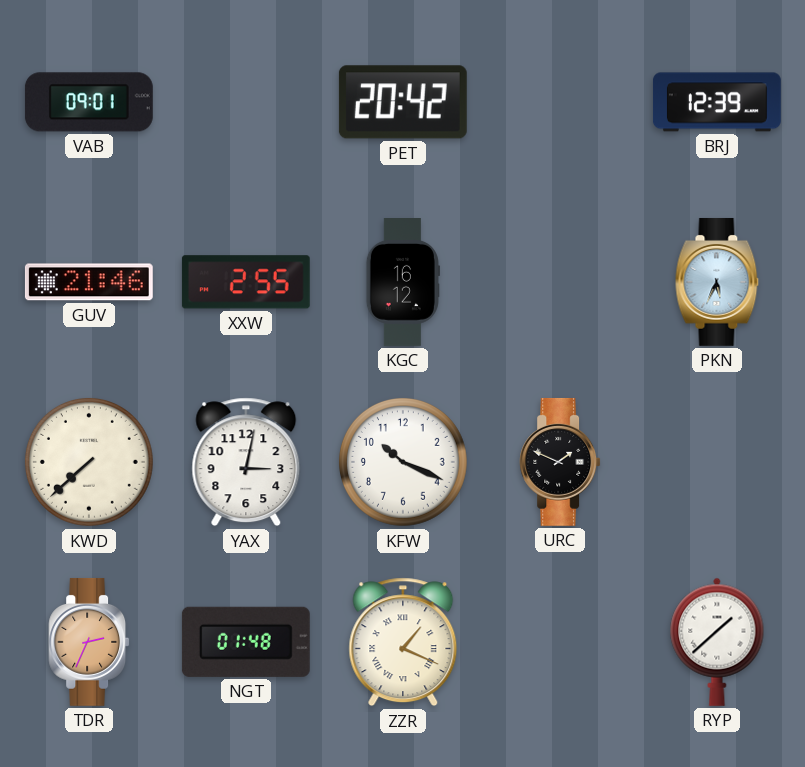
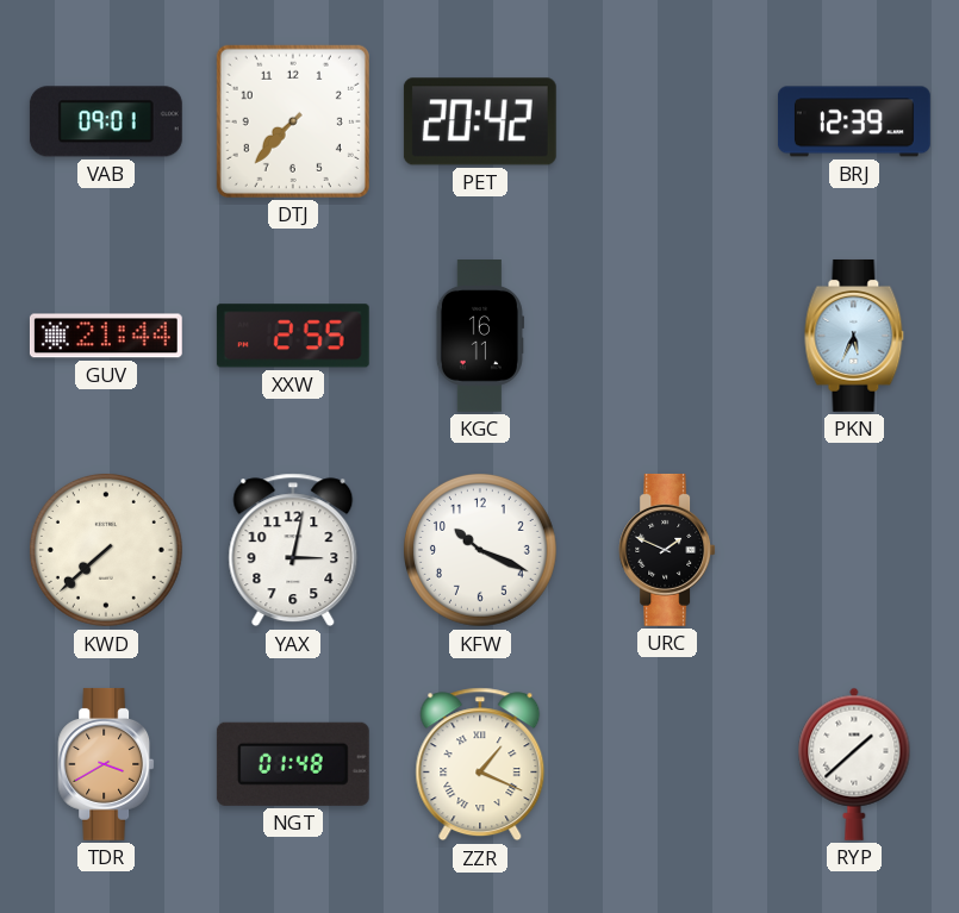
DTJ: none -> 7:37
GUV: 21:46 -> 21:44
KGC: 16:12 -> 16:11
TDR: 2:34 -> 3:40
